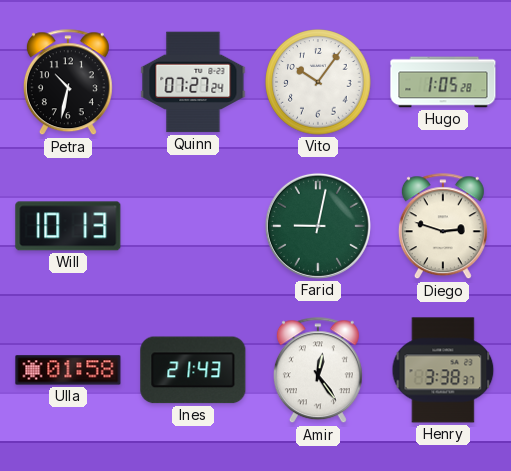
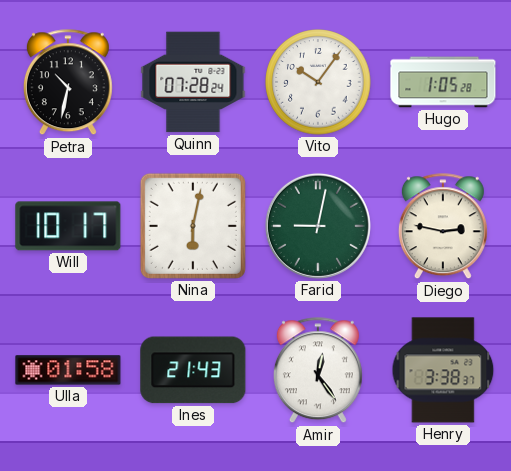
Quinn: 07:27 -> 07:28
Will: 10:13 -> 10:17
Nina: none -> 6:02
Diego: 2:48 -> 2:47
